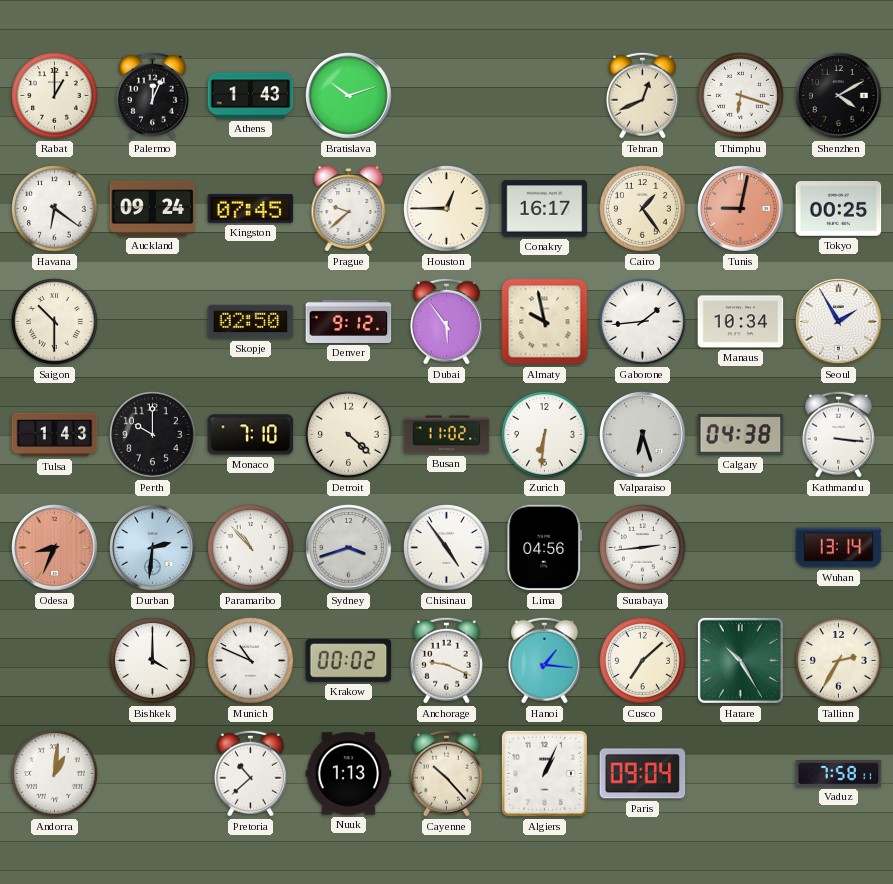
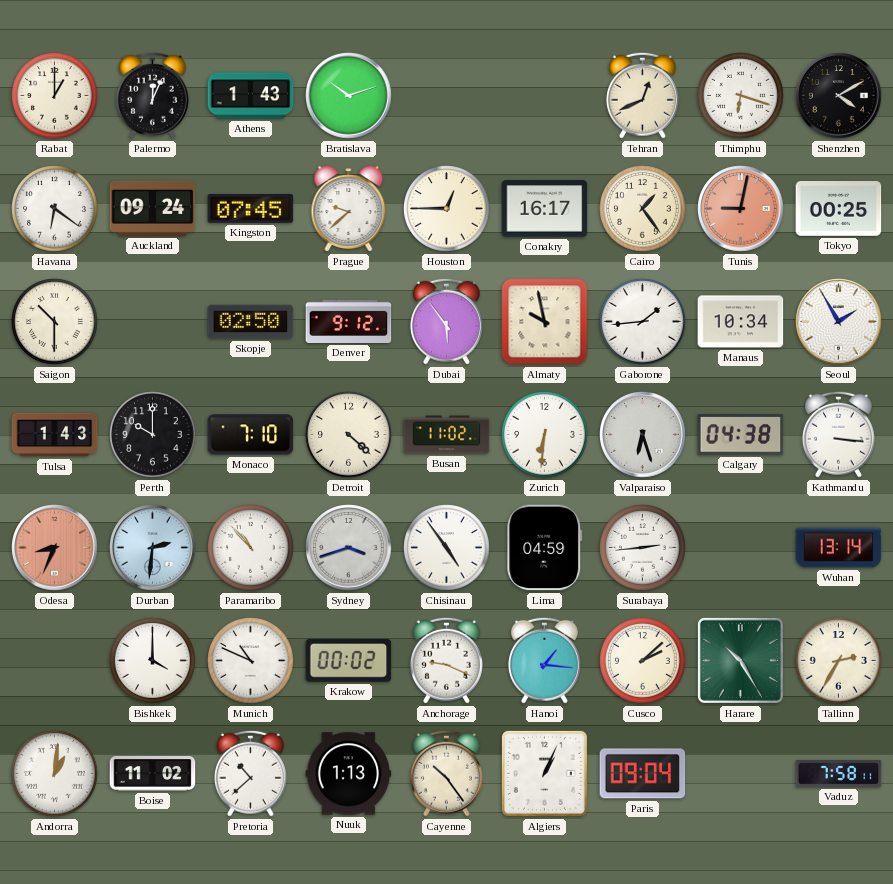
Lima: 04:56 -> 04:59
Cusco: 7:08 -> 2:08
Boise: none -> 11:02
Cayenne: 10:23 -> 10:24
